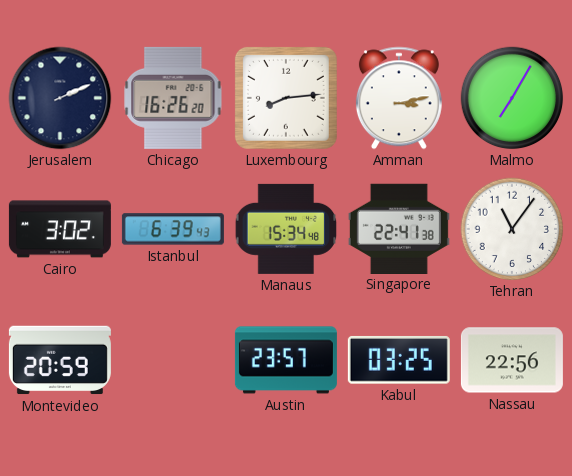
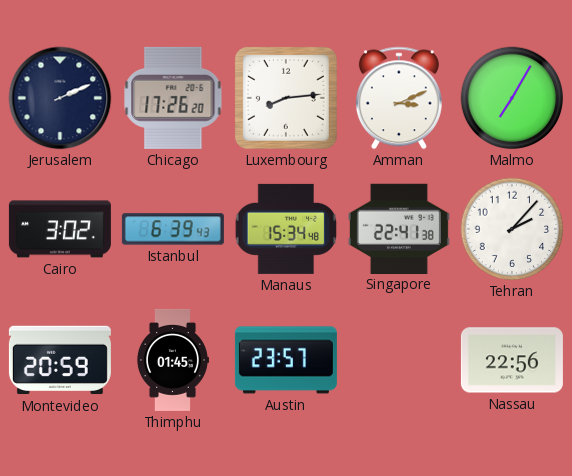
Chicago: 16:26 -> 17:26
Amman: 3:13 -> 3:11
Tehran: 11:06 -> 2:07
Thimphu: none -> 01:45
Kabul: 03:25 -> none
